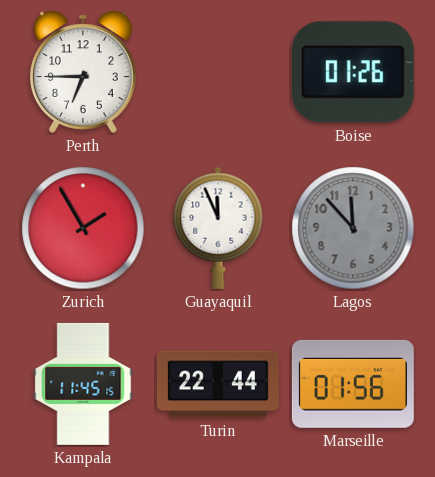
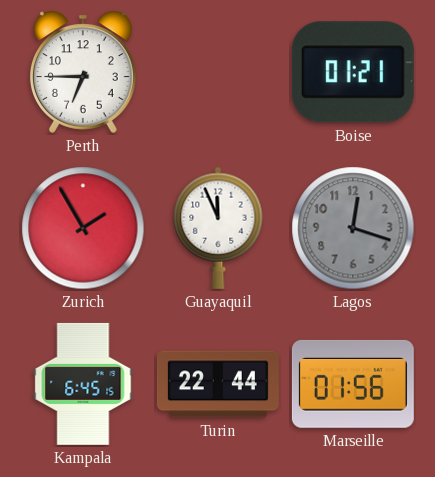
Boise: 01:26 -> 01:21
Lagos: 11:53 -> 12:18
Kampala: 11:45 -> 6:45
